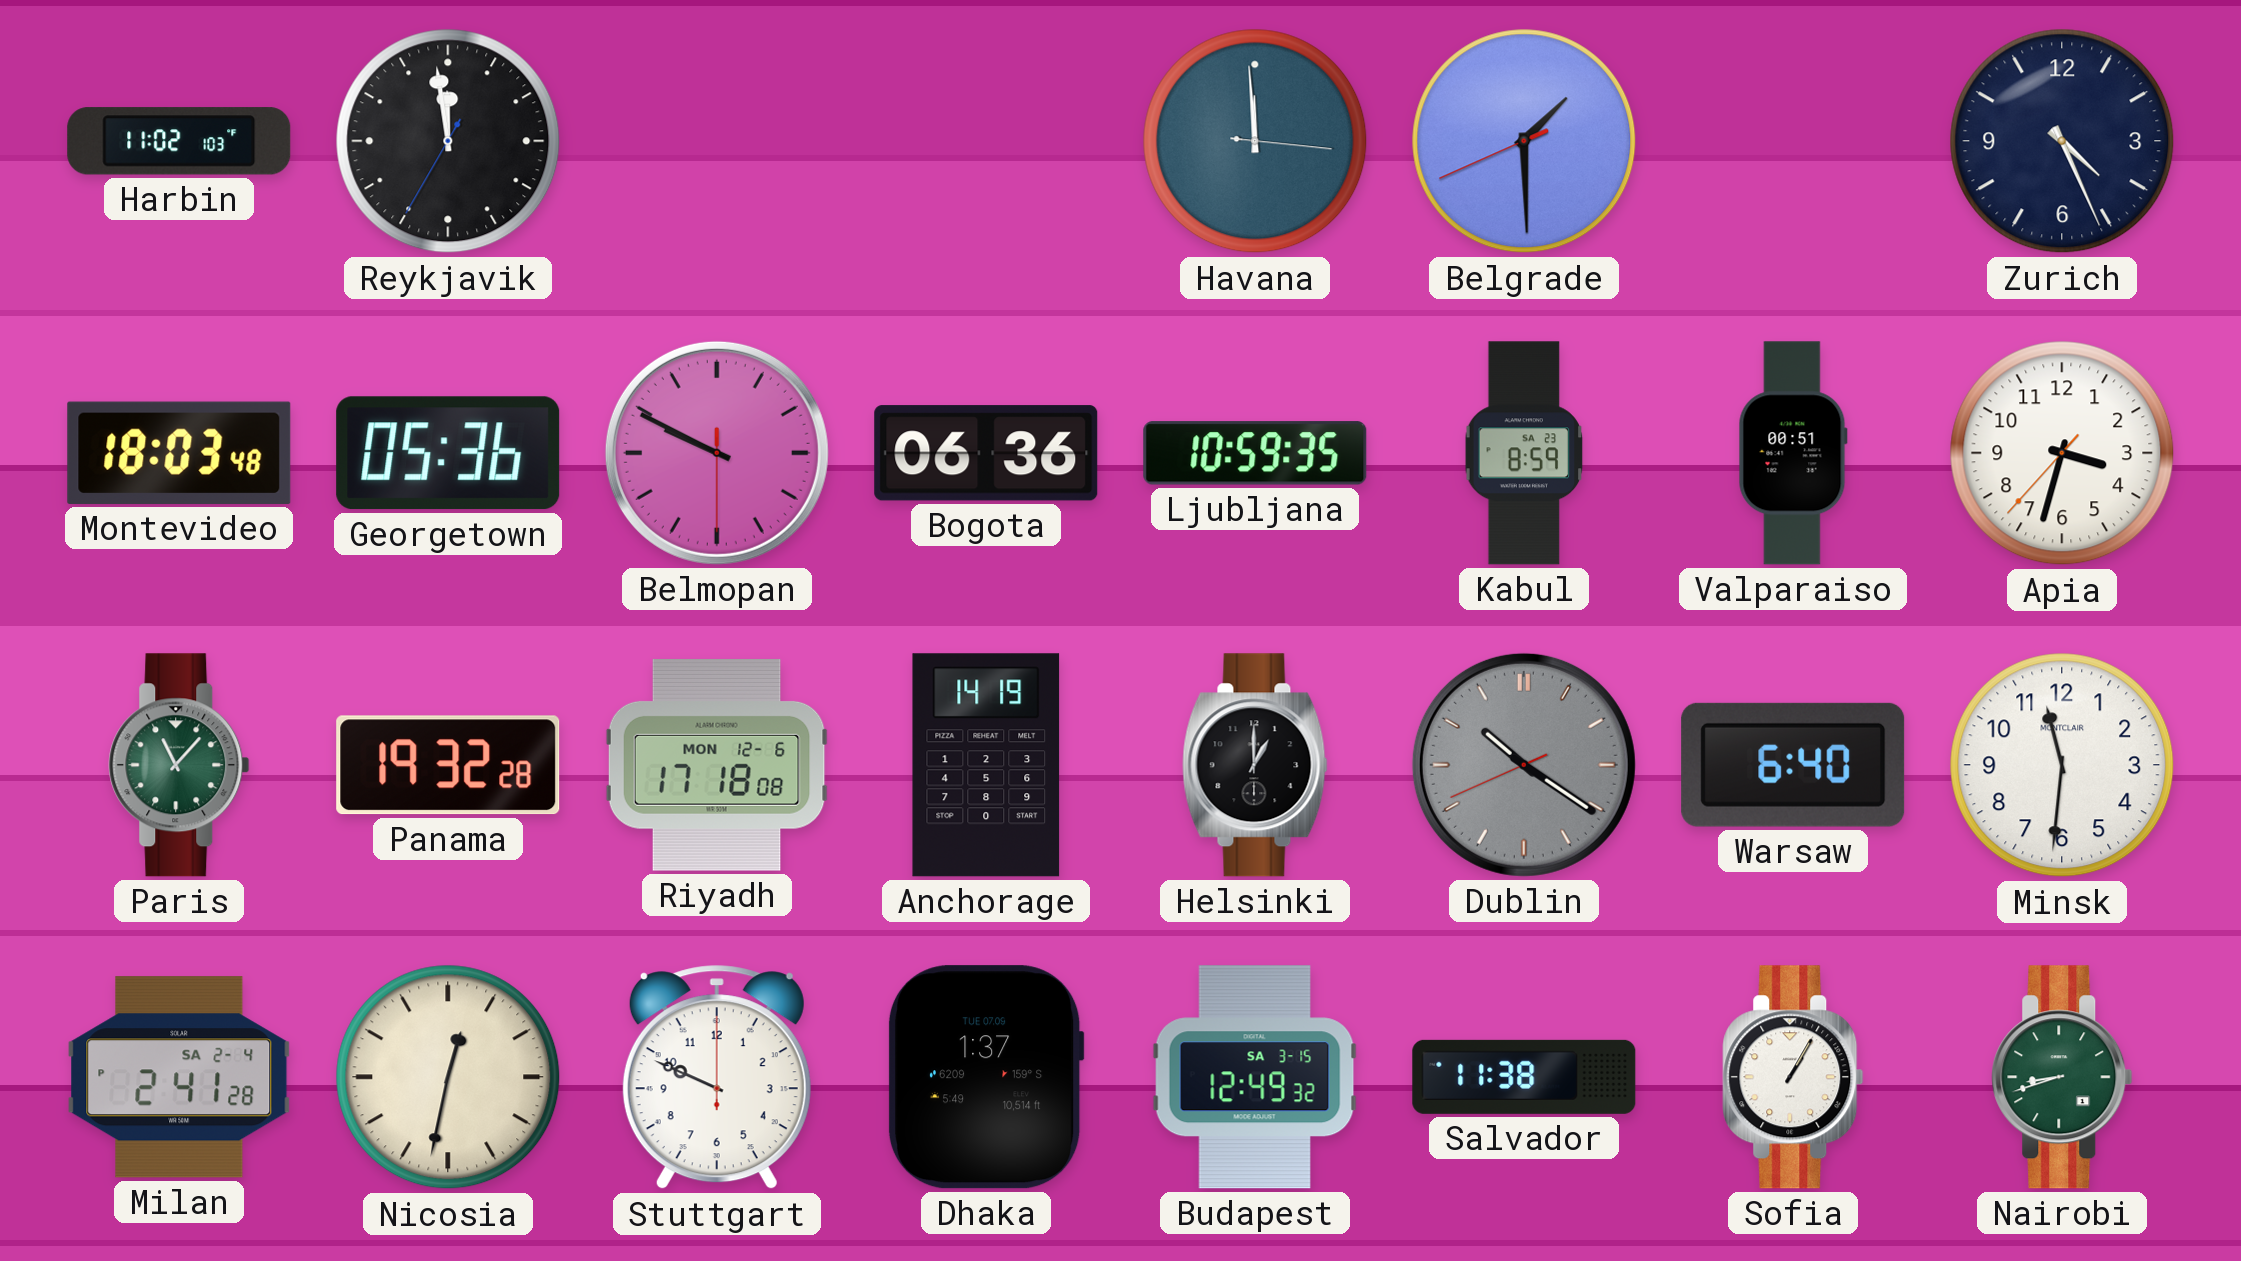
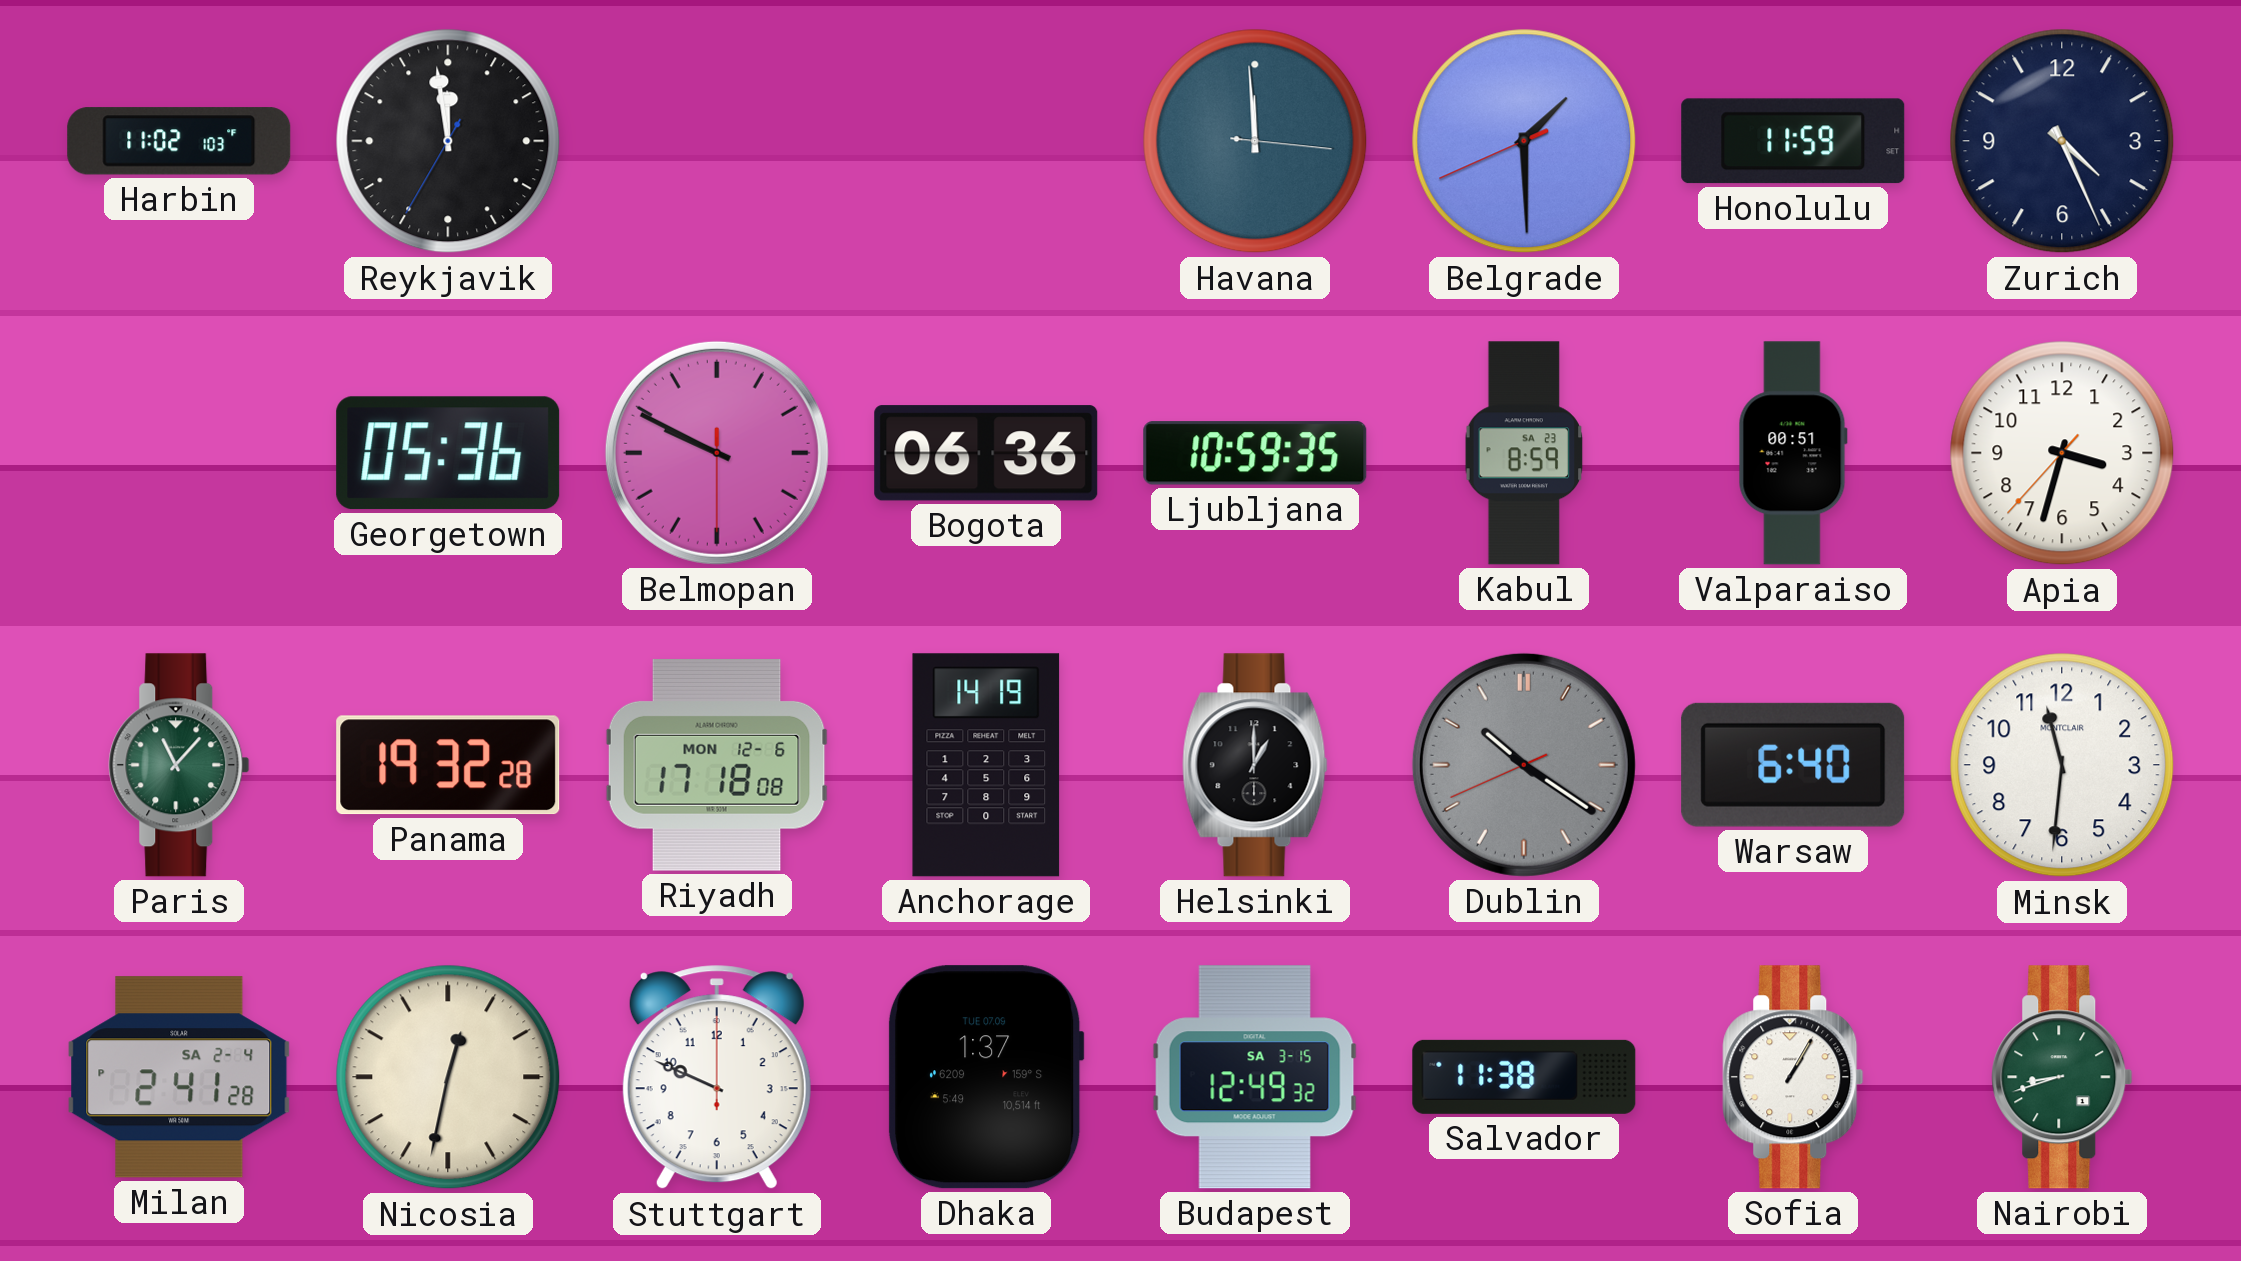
Honolulu: none -> 11:59
Montevideo: 18:03 -> none
